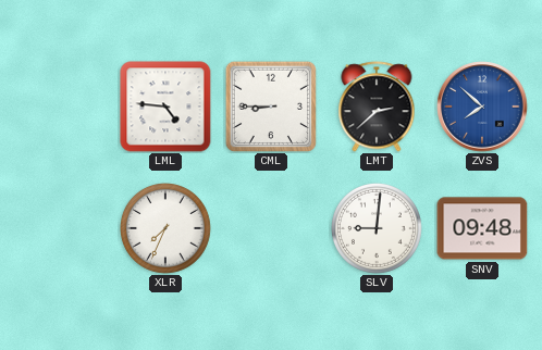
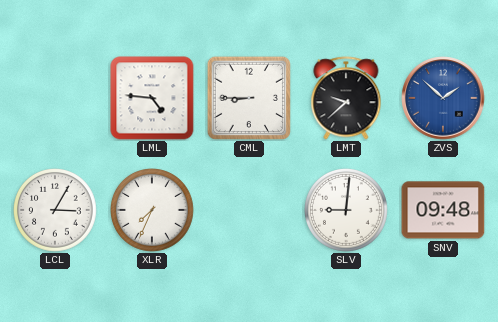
LMT: 2:38 -> 9:38
ZVS: 7:52 -> 1:52
LCL: none -> 3:05
